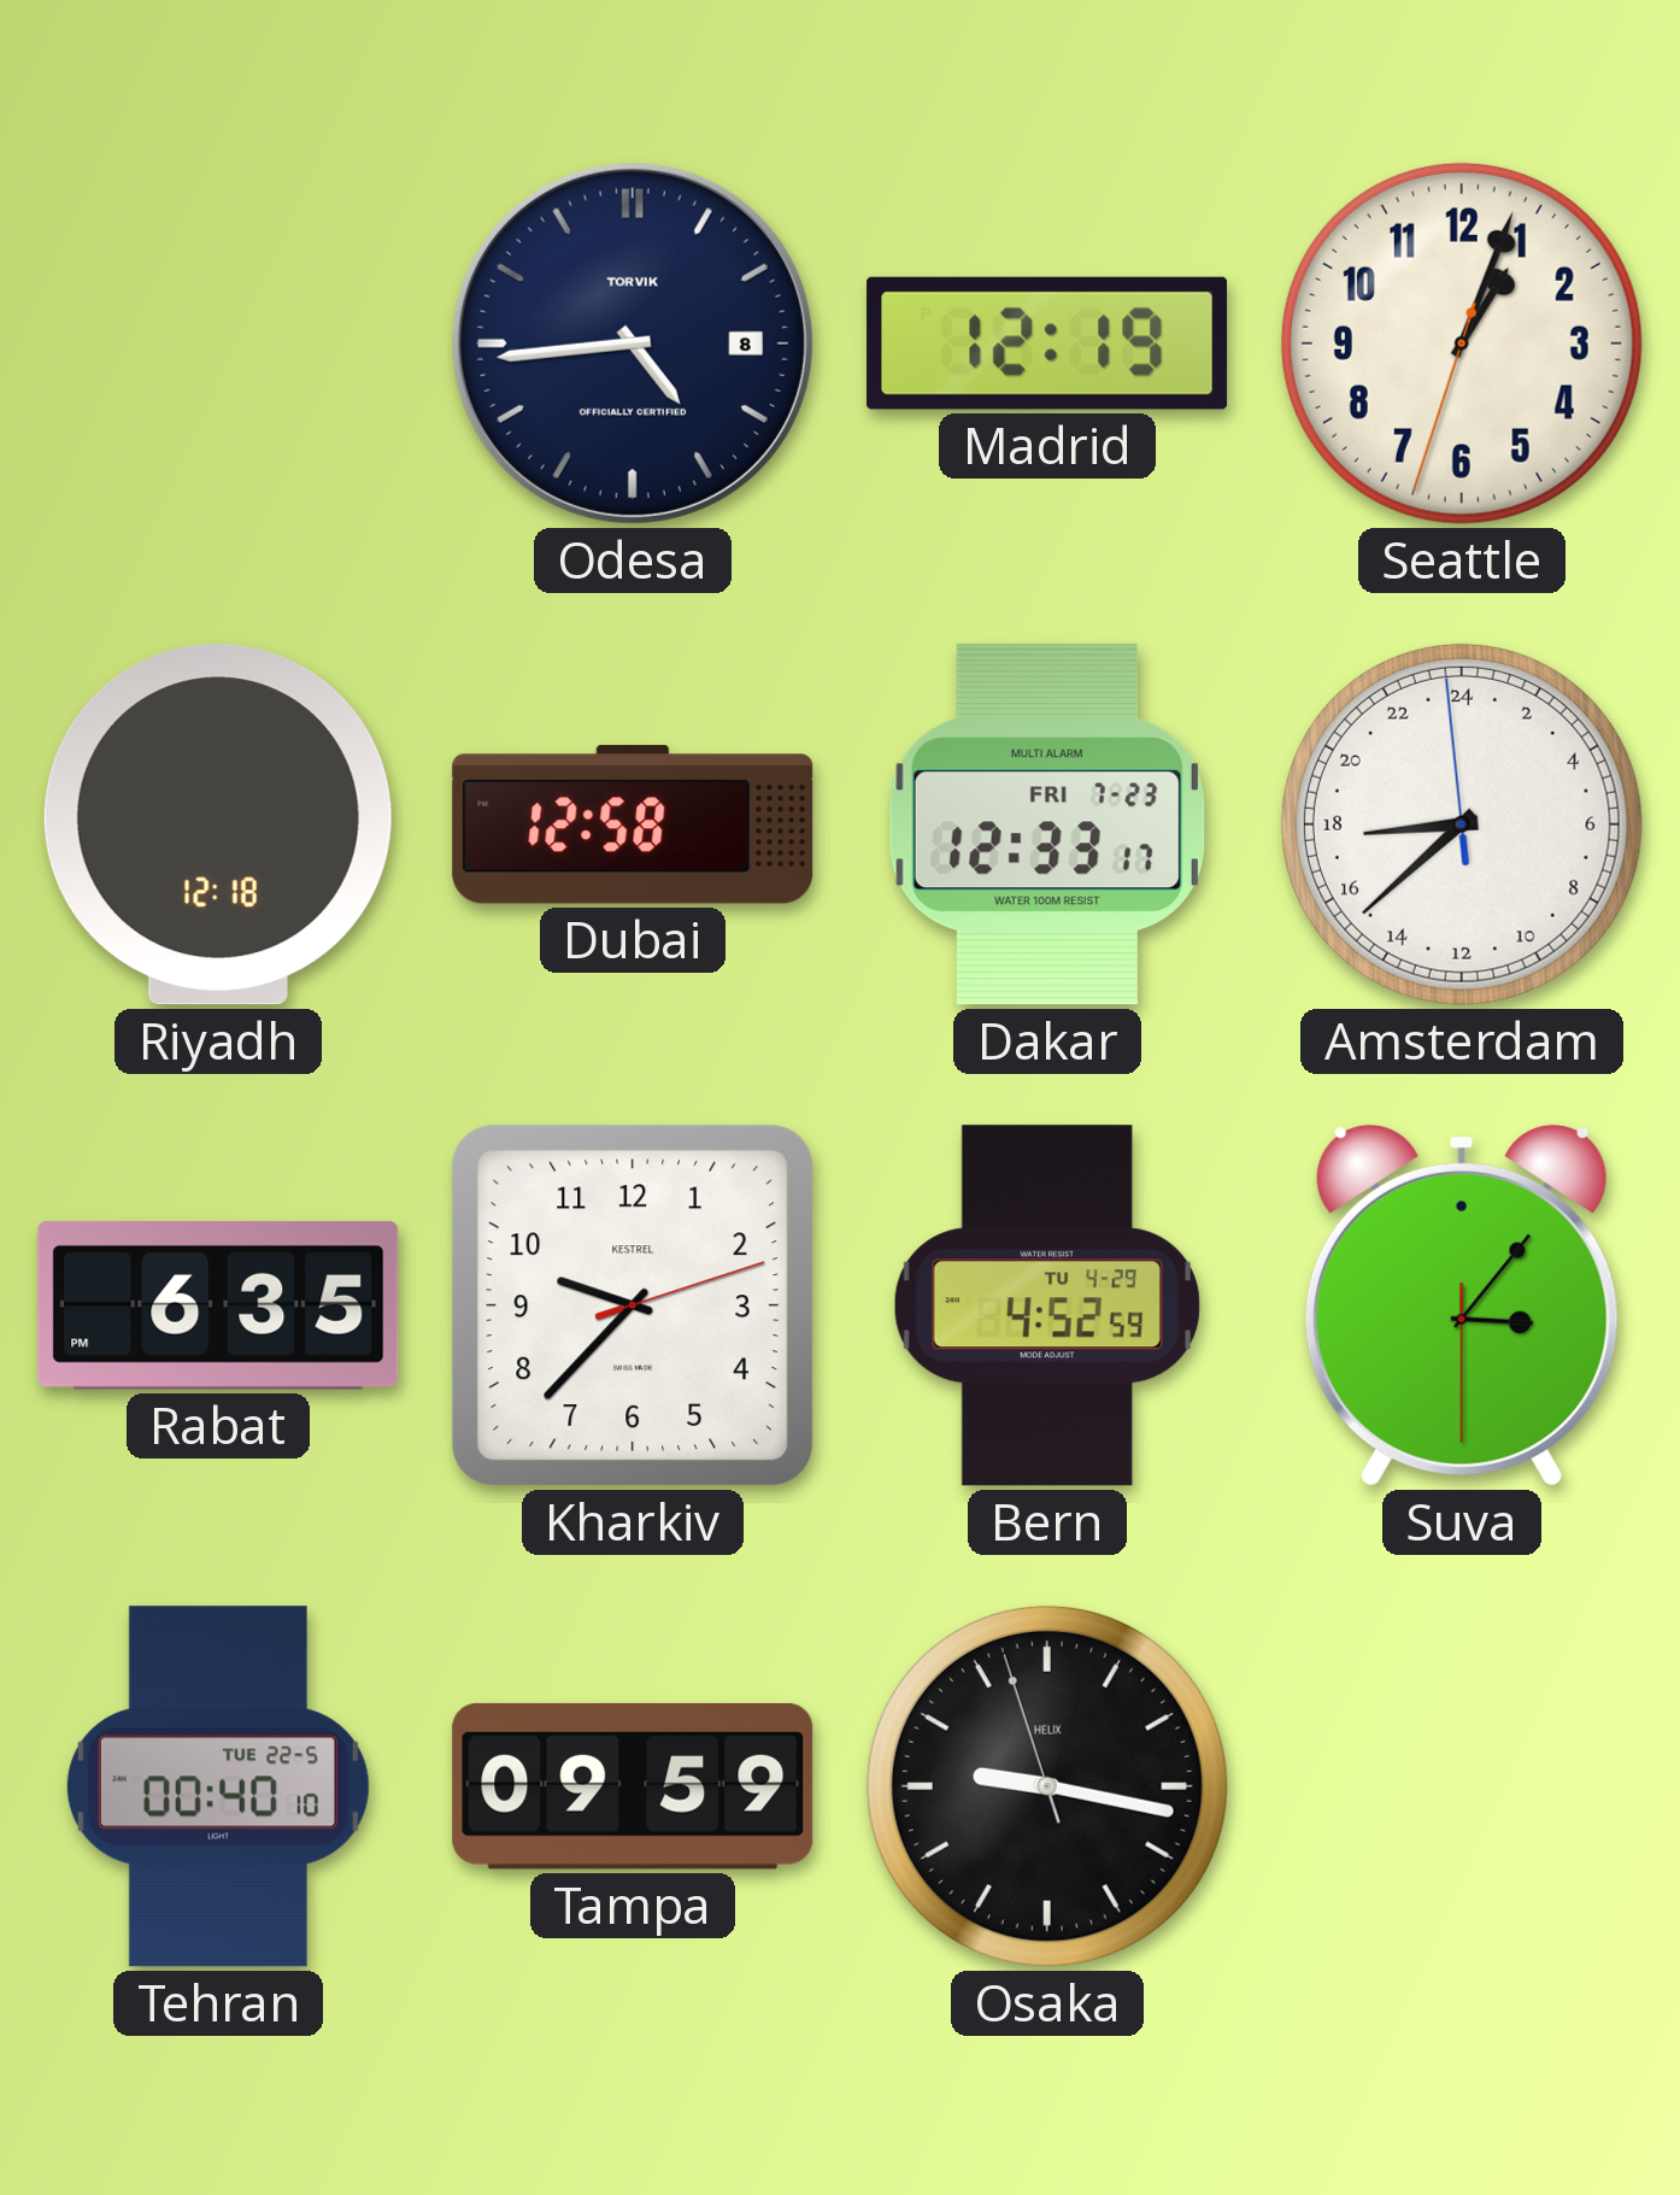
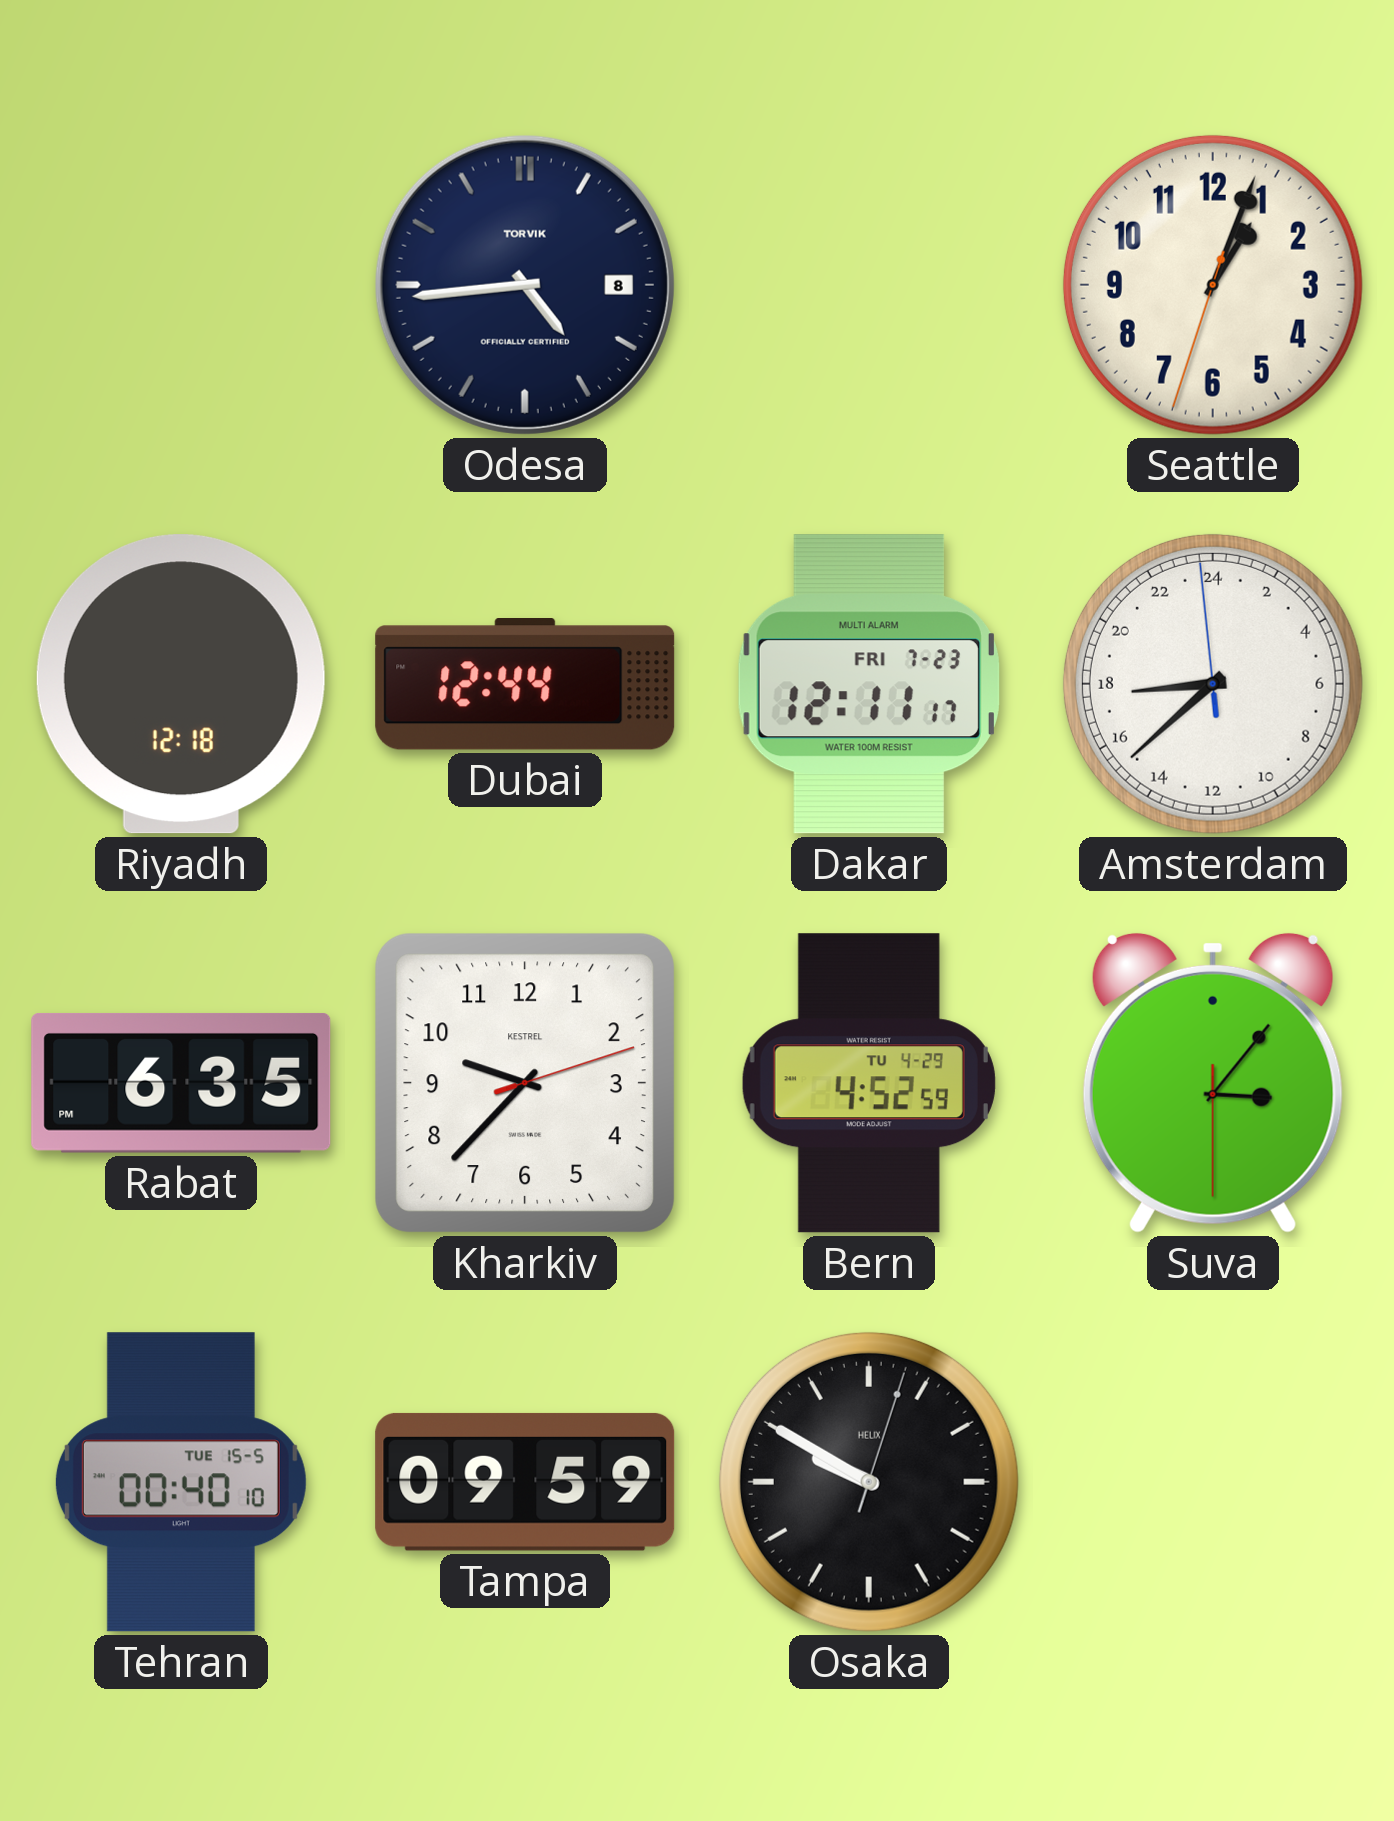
Madrid: 12:19 -> none
Dubai: 12:58 -> 12:44
Dakar: 12:33 -> 12:11
Tehran date: TUE 22-5 -> TUE 15-5
Osaka: 9:16 -> 9:50
